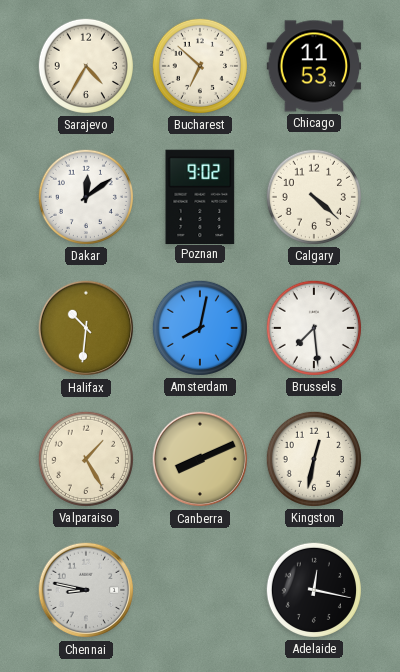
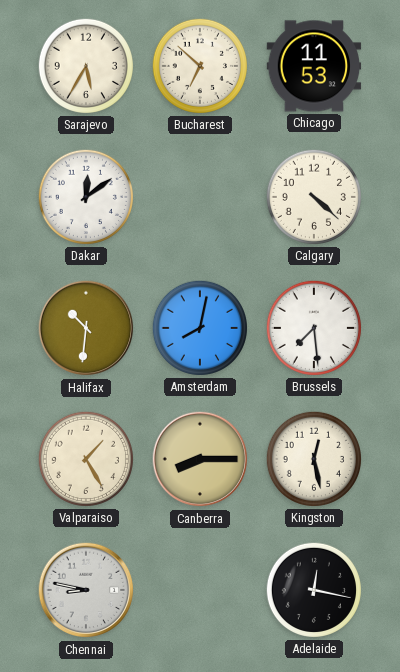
Sarajevo: 4:35 -> 5:35
Poznan: 9:02 -> none
Canberra: 8:11 -> 8:15
Kingston: 12:32 -> 12:28
